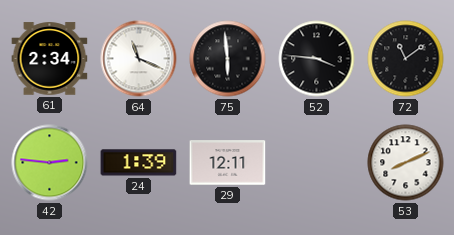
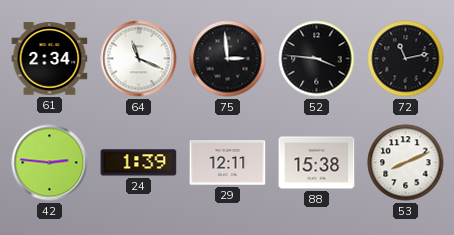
75: 5:59 -> 2:59
72: 11:09 -> 11:13
88: none -> 15:38
